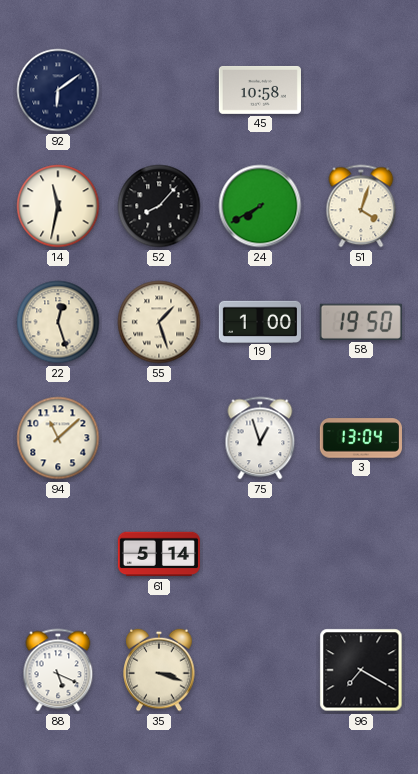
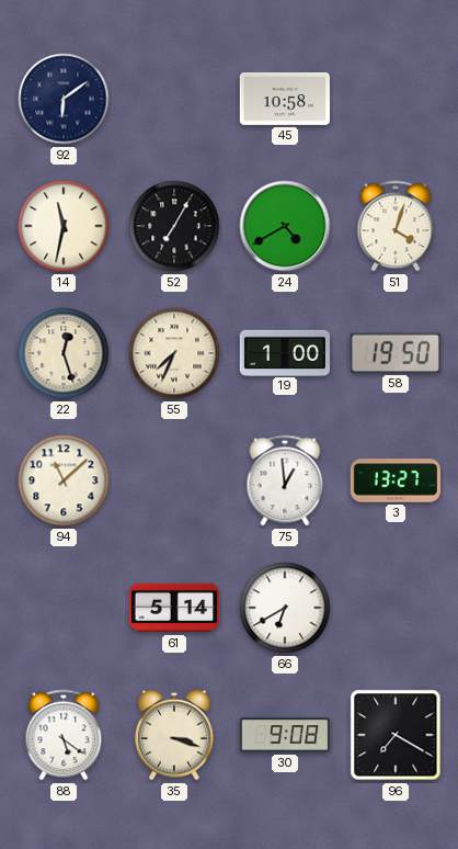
52: 8:07 -> 7:05
24: 7:40 -> 4:40
55: 1:27 -> 7:34
75: 12:57 -> 12:59
3: 13:04 -> 13:27
66: none -> 6:40
88: 5:19 -> 5:21
30: none -> 9:08
